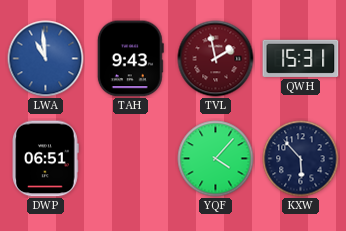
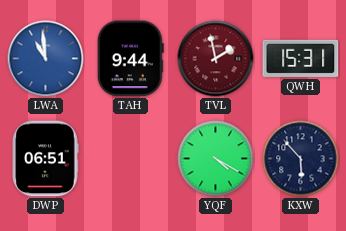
TAH: 9:43 -> 9:44
YQF: 4:07 -> 4:20
